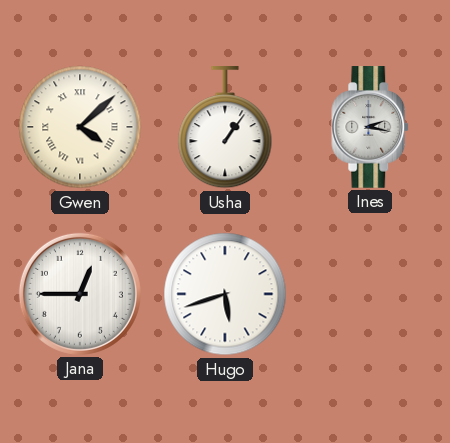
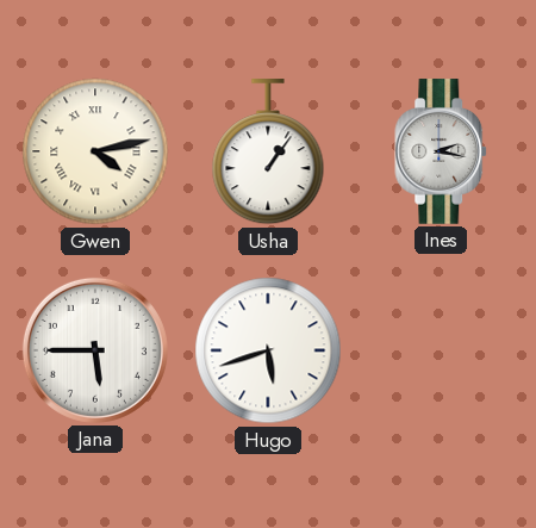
Gwen: 4:08 -> 4:13
Jana: 12:45 -> 5:45
